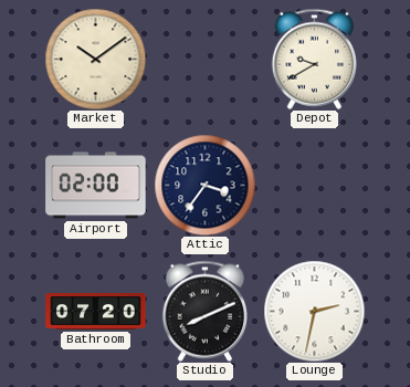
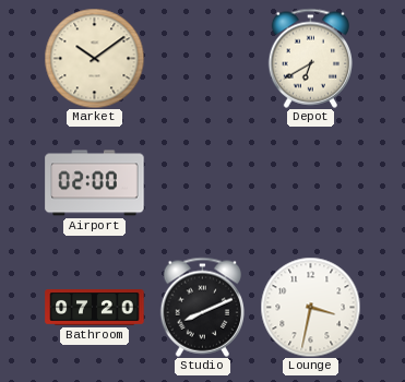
Depot: 9:40 -> 6:40
Attic: 3:36 -> none
Lounge: 2:32 -> 3:32
